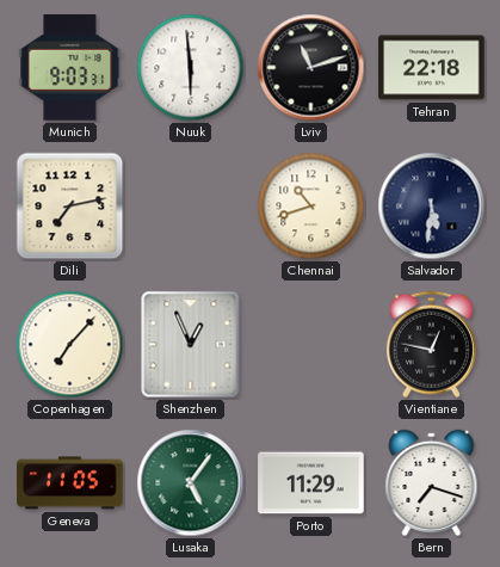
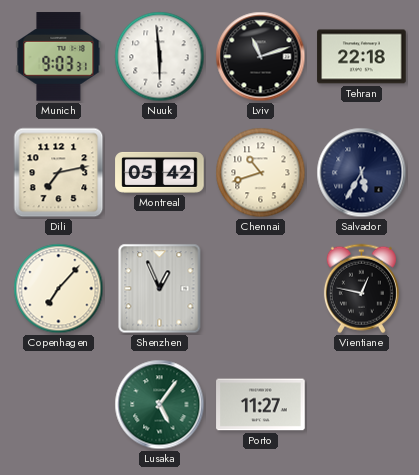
Montreal: none -> 05:42
Salvador: 5:31 -> 5:35
Geneva: 11:05 -> none
Porto: 11:29 -> 11:27
Bern: 7:18 -> none
